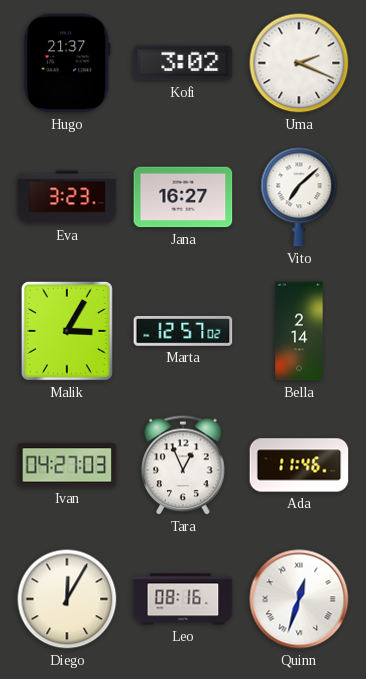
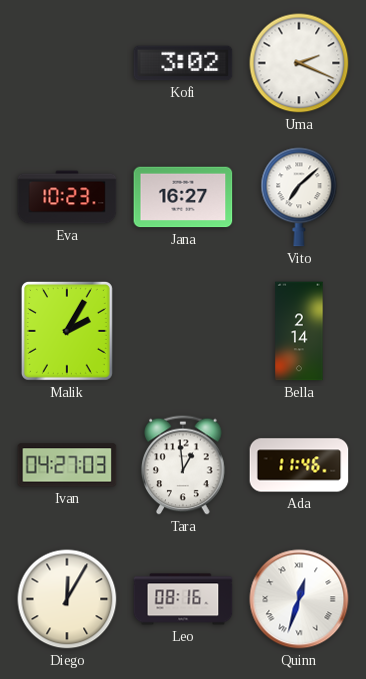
Hugo: 21:37 -> none
Eva: 3:23 -> 10:23
Malik: 3:05 -> 2:05
Marta: 12:57 -> none
Tara: 12:56 -> 12:59
